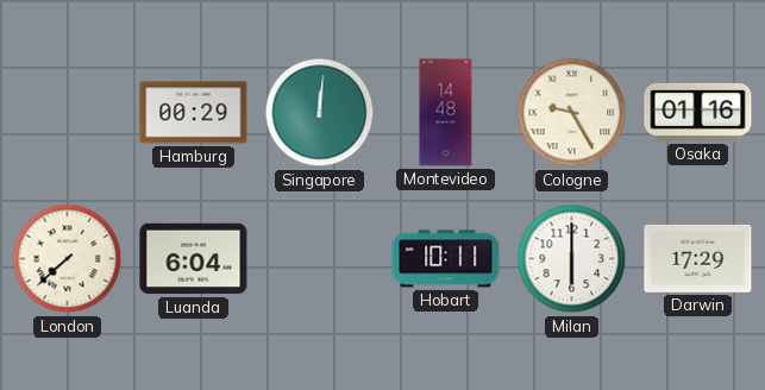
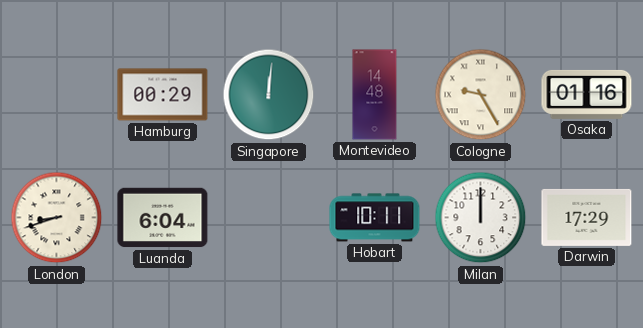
London: 7:38 -> 8:42
Milan: 6:00 -> 12:00
